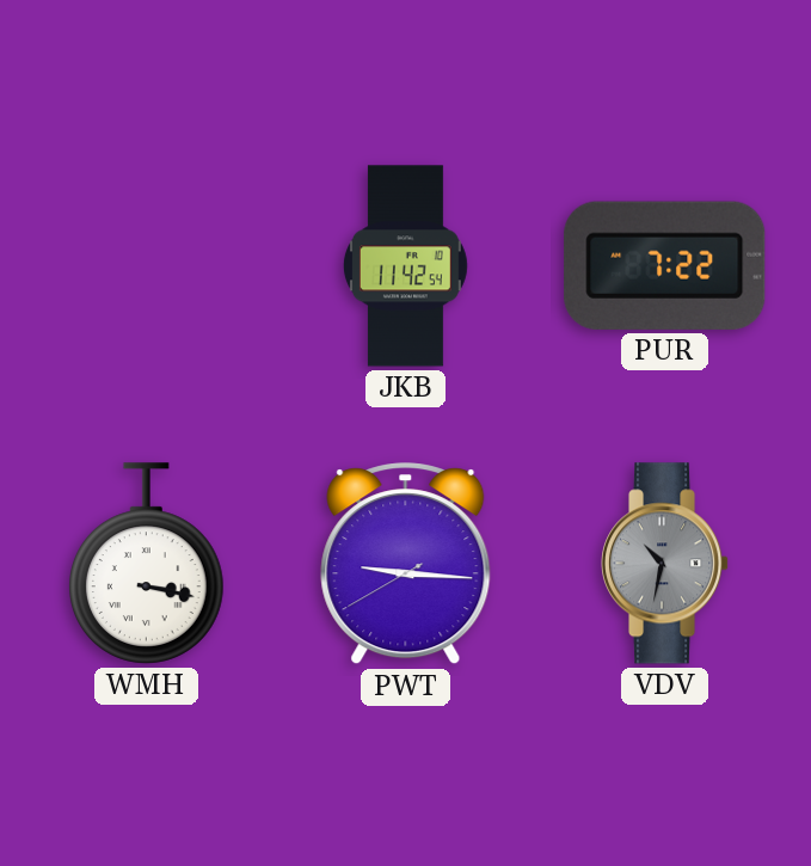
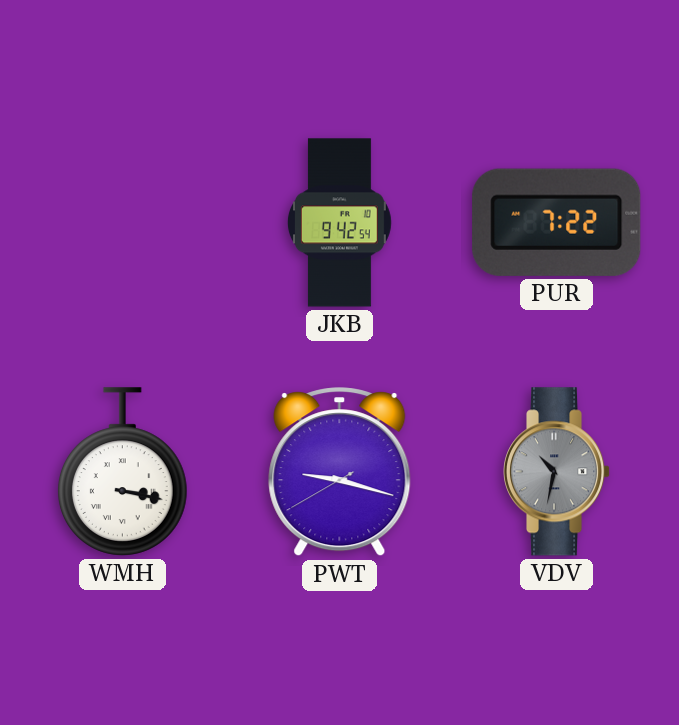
JKB: 11:42 -> 9:42
PWT: 9:15 -> 9:17
